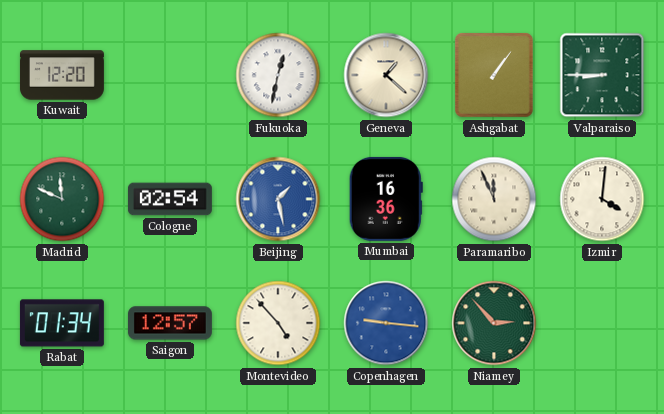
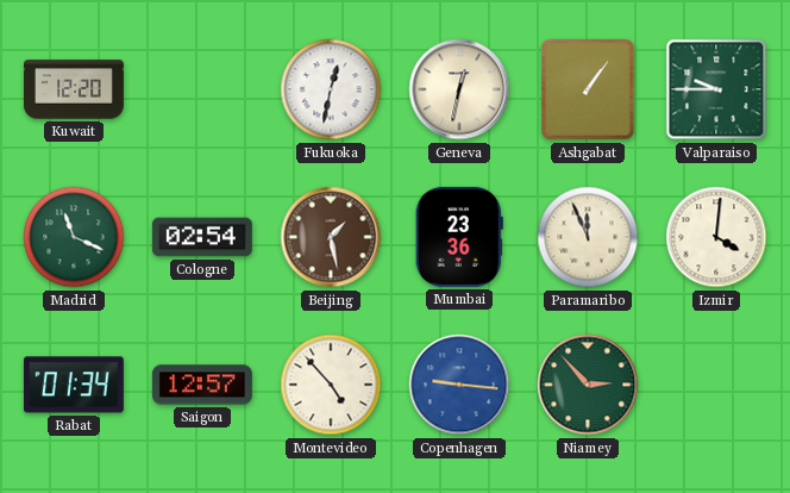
Geneva: 1:22 -> 12:32
Valparaiso: 8:45 -> 9:45
Madrid: 11:49 -> 11:19
Beijing dial: blue -> brown
Mumbai: 16:36 -> 23:36
